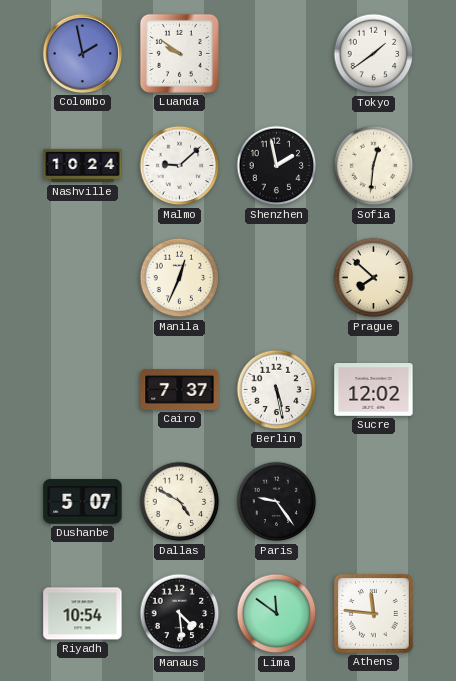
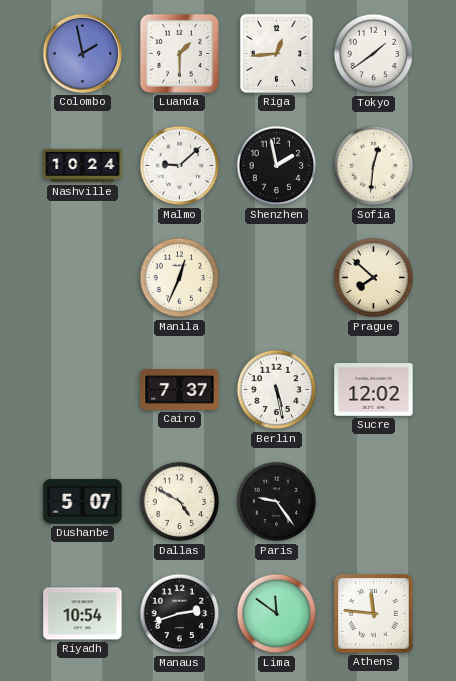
Luanda: 9:51 -> 1:30
Riga: none -> 12:44
Manaus: 4:29 -> 2:42
